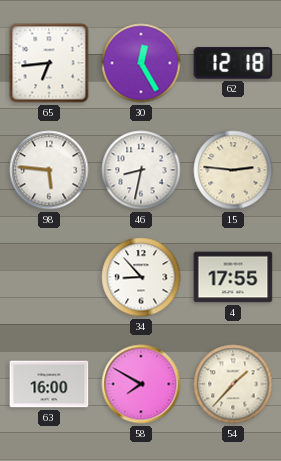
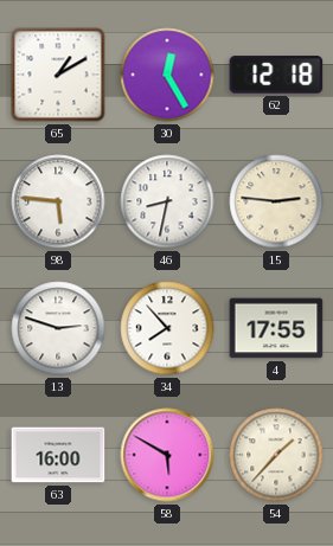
65: 6:44 -> 1:10
13: none -> 2:48
34: 8:53 -> 7:53
58: 7:50 -> 5:50
